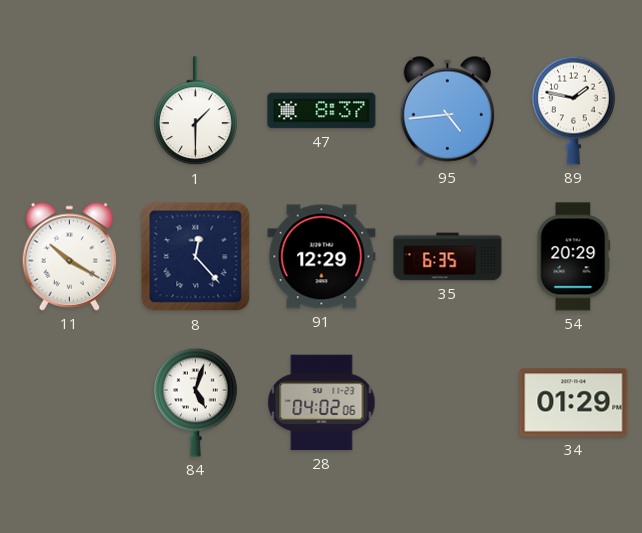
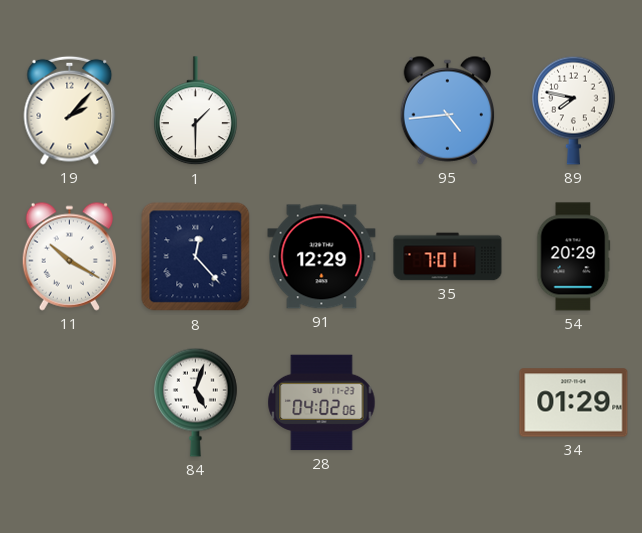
19: none -> 2:07
47: 8:37 -> none
89: 1:47 -> 7:47
35: 6:35 -> 7:01
